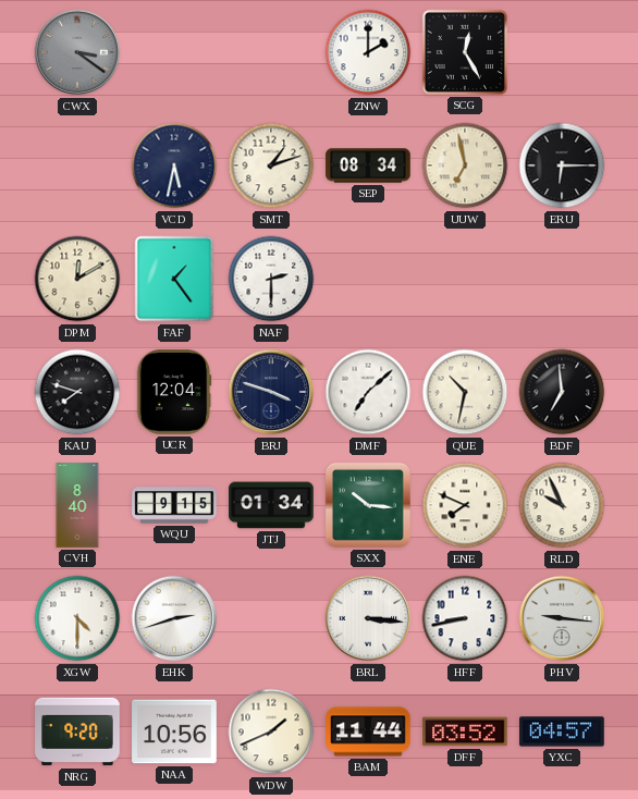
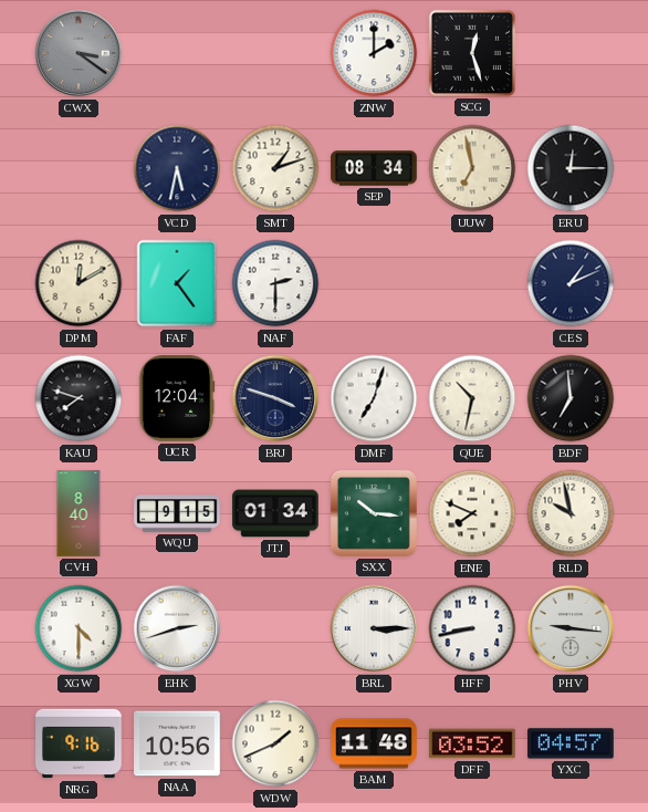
SCG: 12:25 -> 12:27
ERU: 6:15 -> 12:15
CES: none -> 1:11
DMF: 7:08 -> 7:03
RLD: 9:56 -> 9:58
BRL: 3:16 -> 3:15
NRG: 9:20 -> 9:16
BAM: 11:44 -> 11:48
